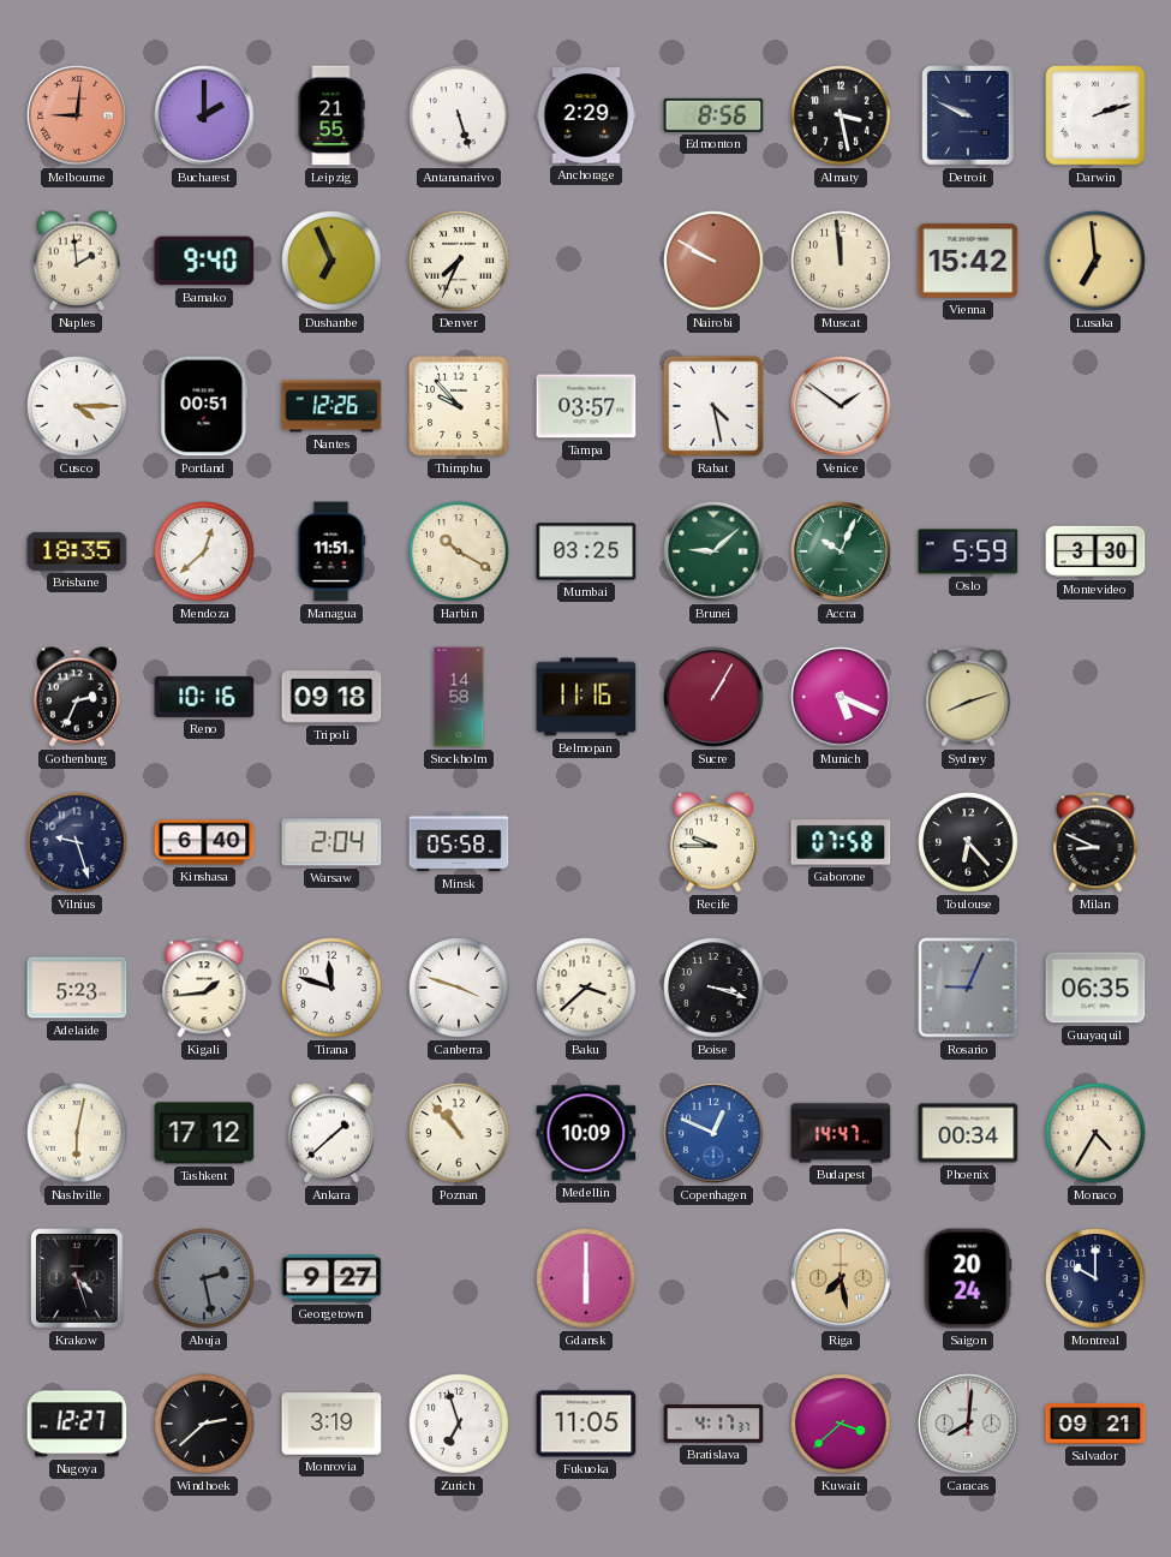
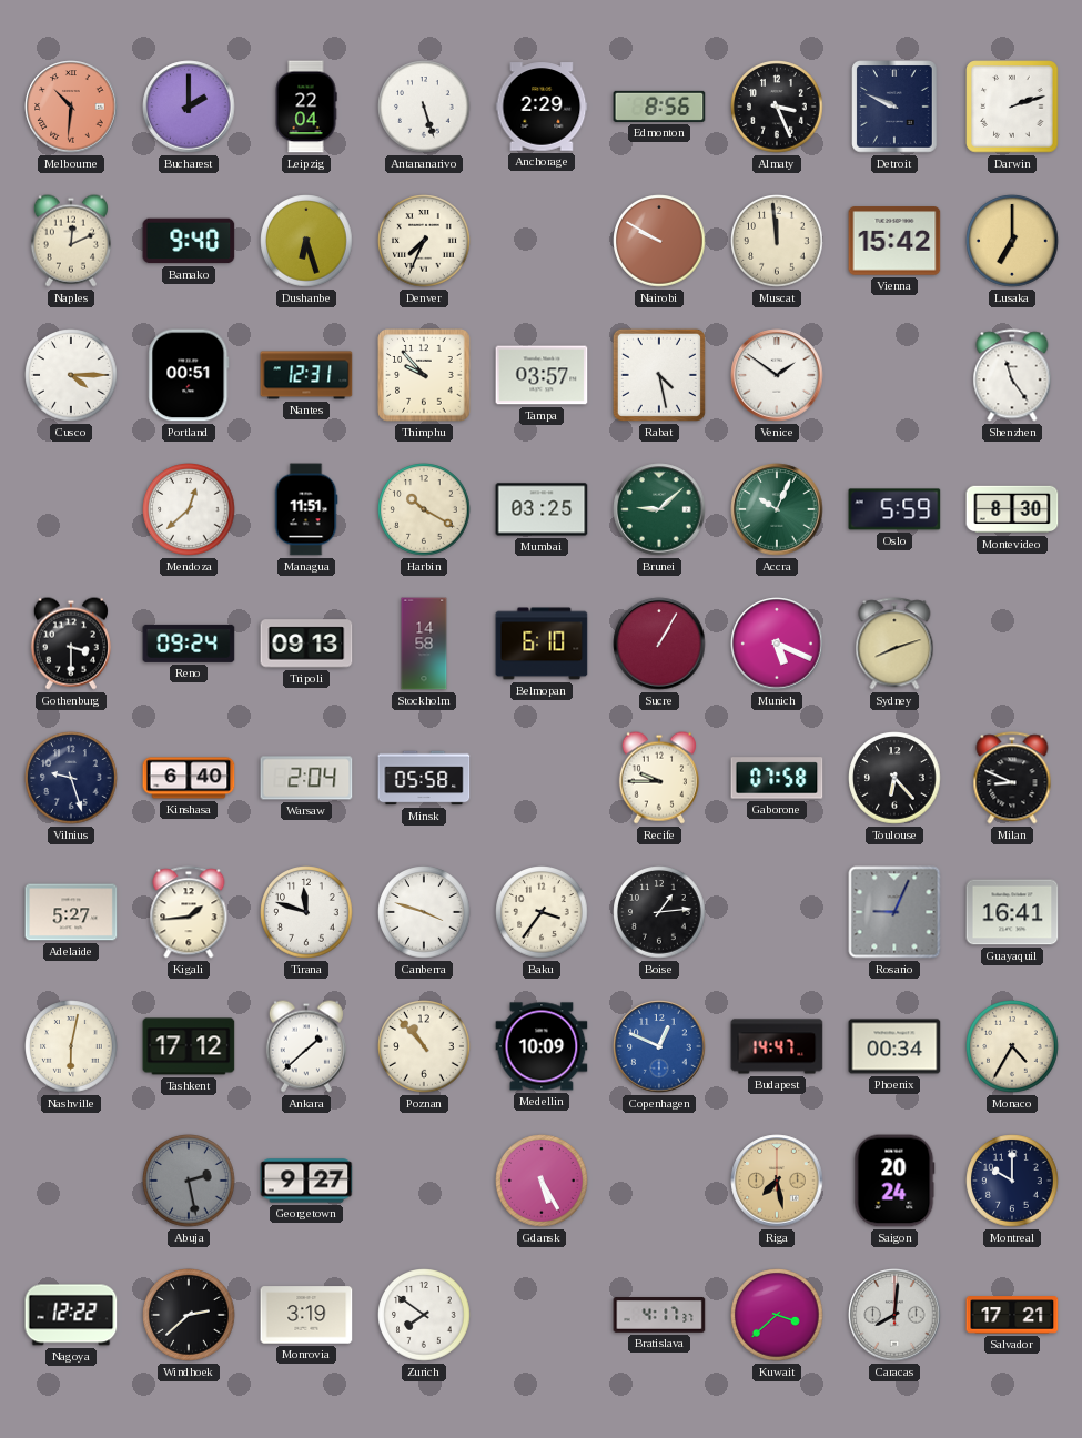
Melbourne: 9:01 -> 10:31
Leipzig: 21:55 -> 22:04
Almaty: 3:28 -> 3:26
Naples: 1:59 -> 12:11
Dushanbe: 6:56 -> 6:27
Lusaka: 6:59 -> 7:00
Nantes: 12:26 -> 12:31
Shenzhen: none -> 11:24
Brisbane: 18:35 -> none
Montevideo: 3:30 -> 8:30
Gothenburg: 2:34 -> 3:30
Reno: 10:16 -> 09:24
Tripoli: 09:18 -> 09:13
Belmopan: 11:16 -> 6:10
Adelaide: 5:23 -> 5:27
Baku: 3:38 -> 3:36
Boise: 3:18 -> 1:14
Guayaquil: 06:35 -> 16:41
Krakow: 4:27 -> none
Gdansk: 6:00 -> 5:25
Nagoya: 12:27 -> 12:22
Zurich: 6:57 -> 7:51
Fukuoka: 11:05 -> none
Salvador: 09:21 -> 17:21
